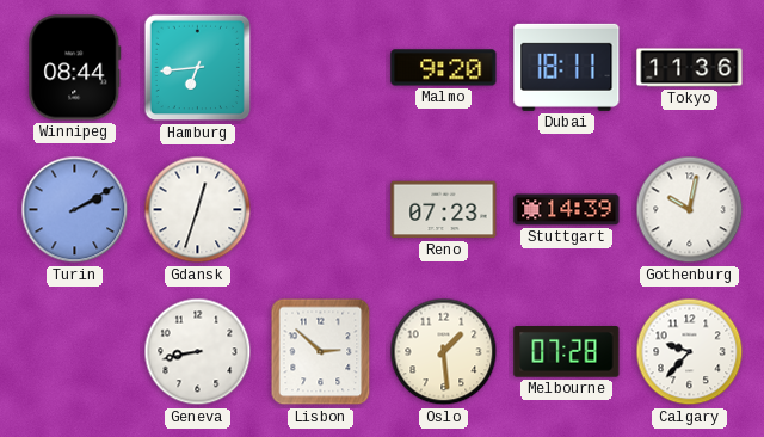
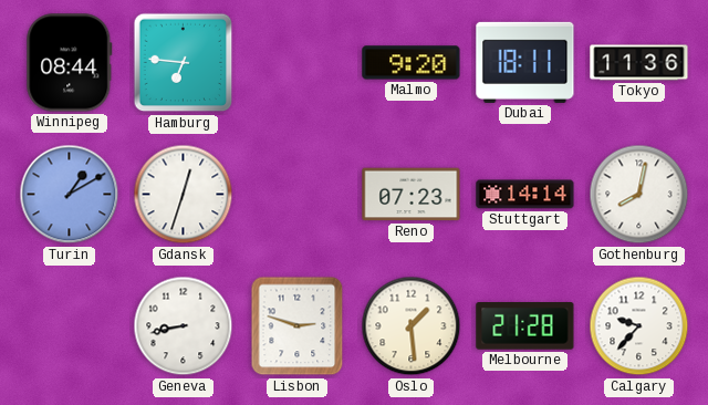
Hamburg: 6:44 -> 6:46
Turin: 2:10 -> 1:10
Stuttgart: 14:39 -> 14:14
Gothenburg: 10:02 -> 8:02
Lisbon: 2:52 -> 2:48
Melbourne: 07:28 -> 21:28
